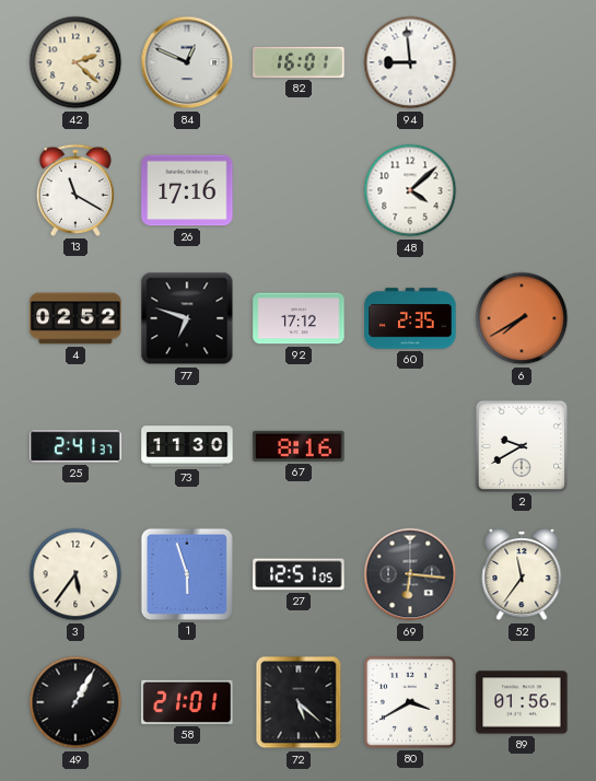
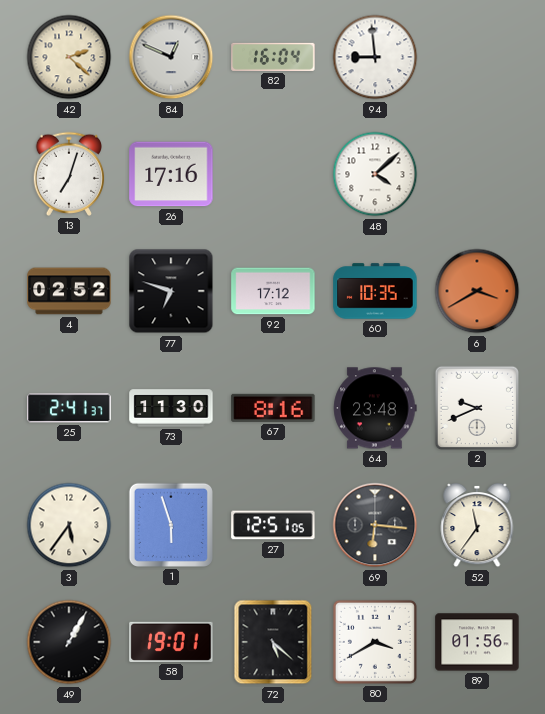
82: 16:01 -> 16:04
13: 11:20 -> 7:03
60: 2:35 -> 10:35
6: 7:40 -> 3:40
64: none -> 23:48
2: 9:40 -> 9:41
58: 21:01 -> 19:01
